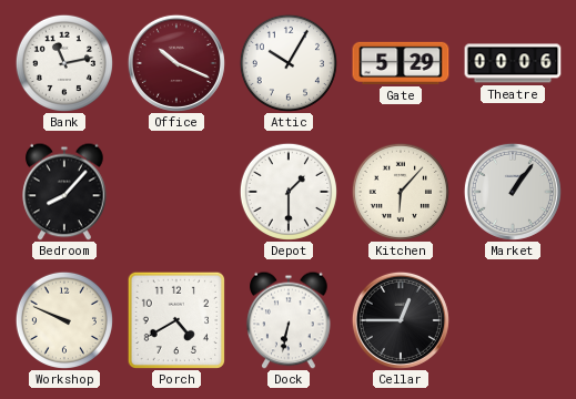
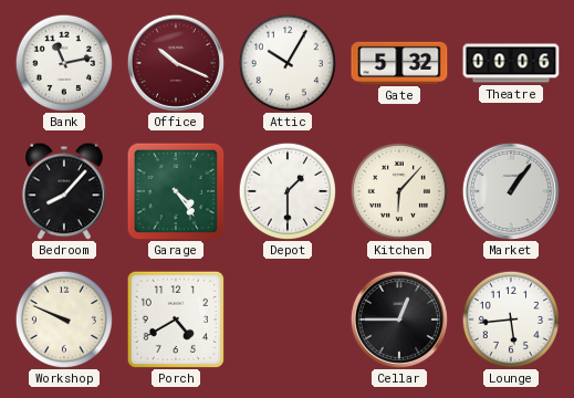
Gate: 5:29 -> 5:32
Garage: none -> 4:24
Dock: 6:32 -> none
Lounge: none -> 5:44
